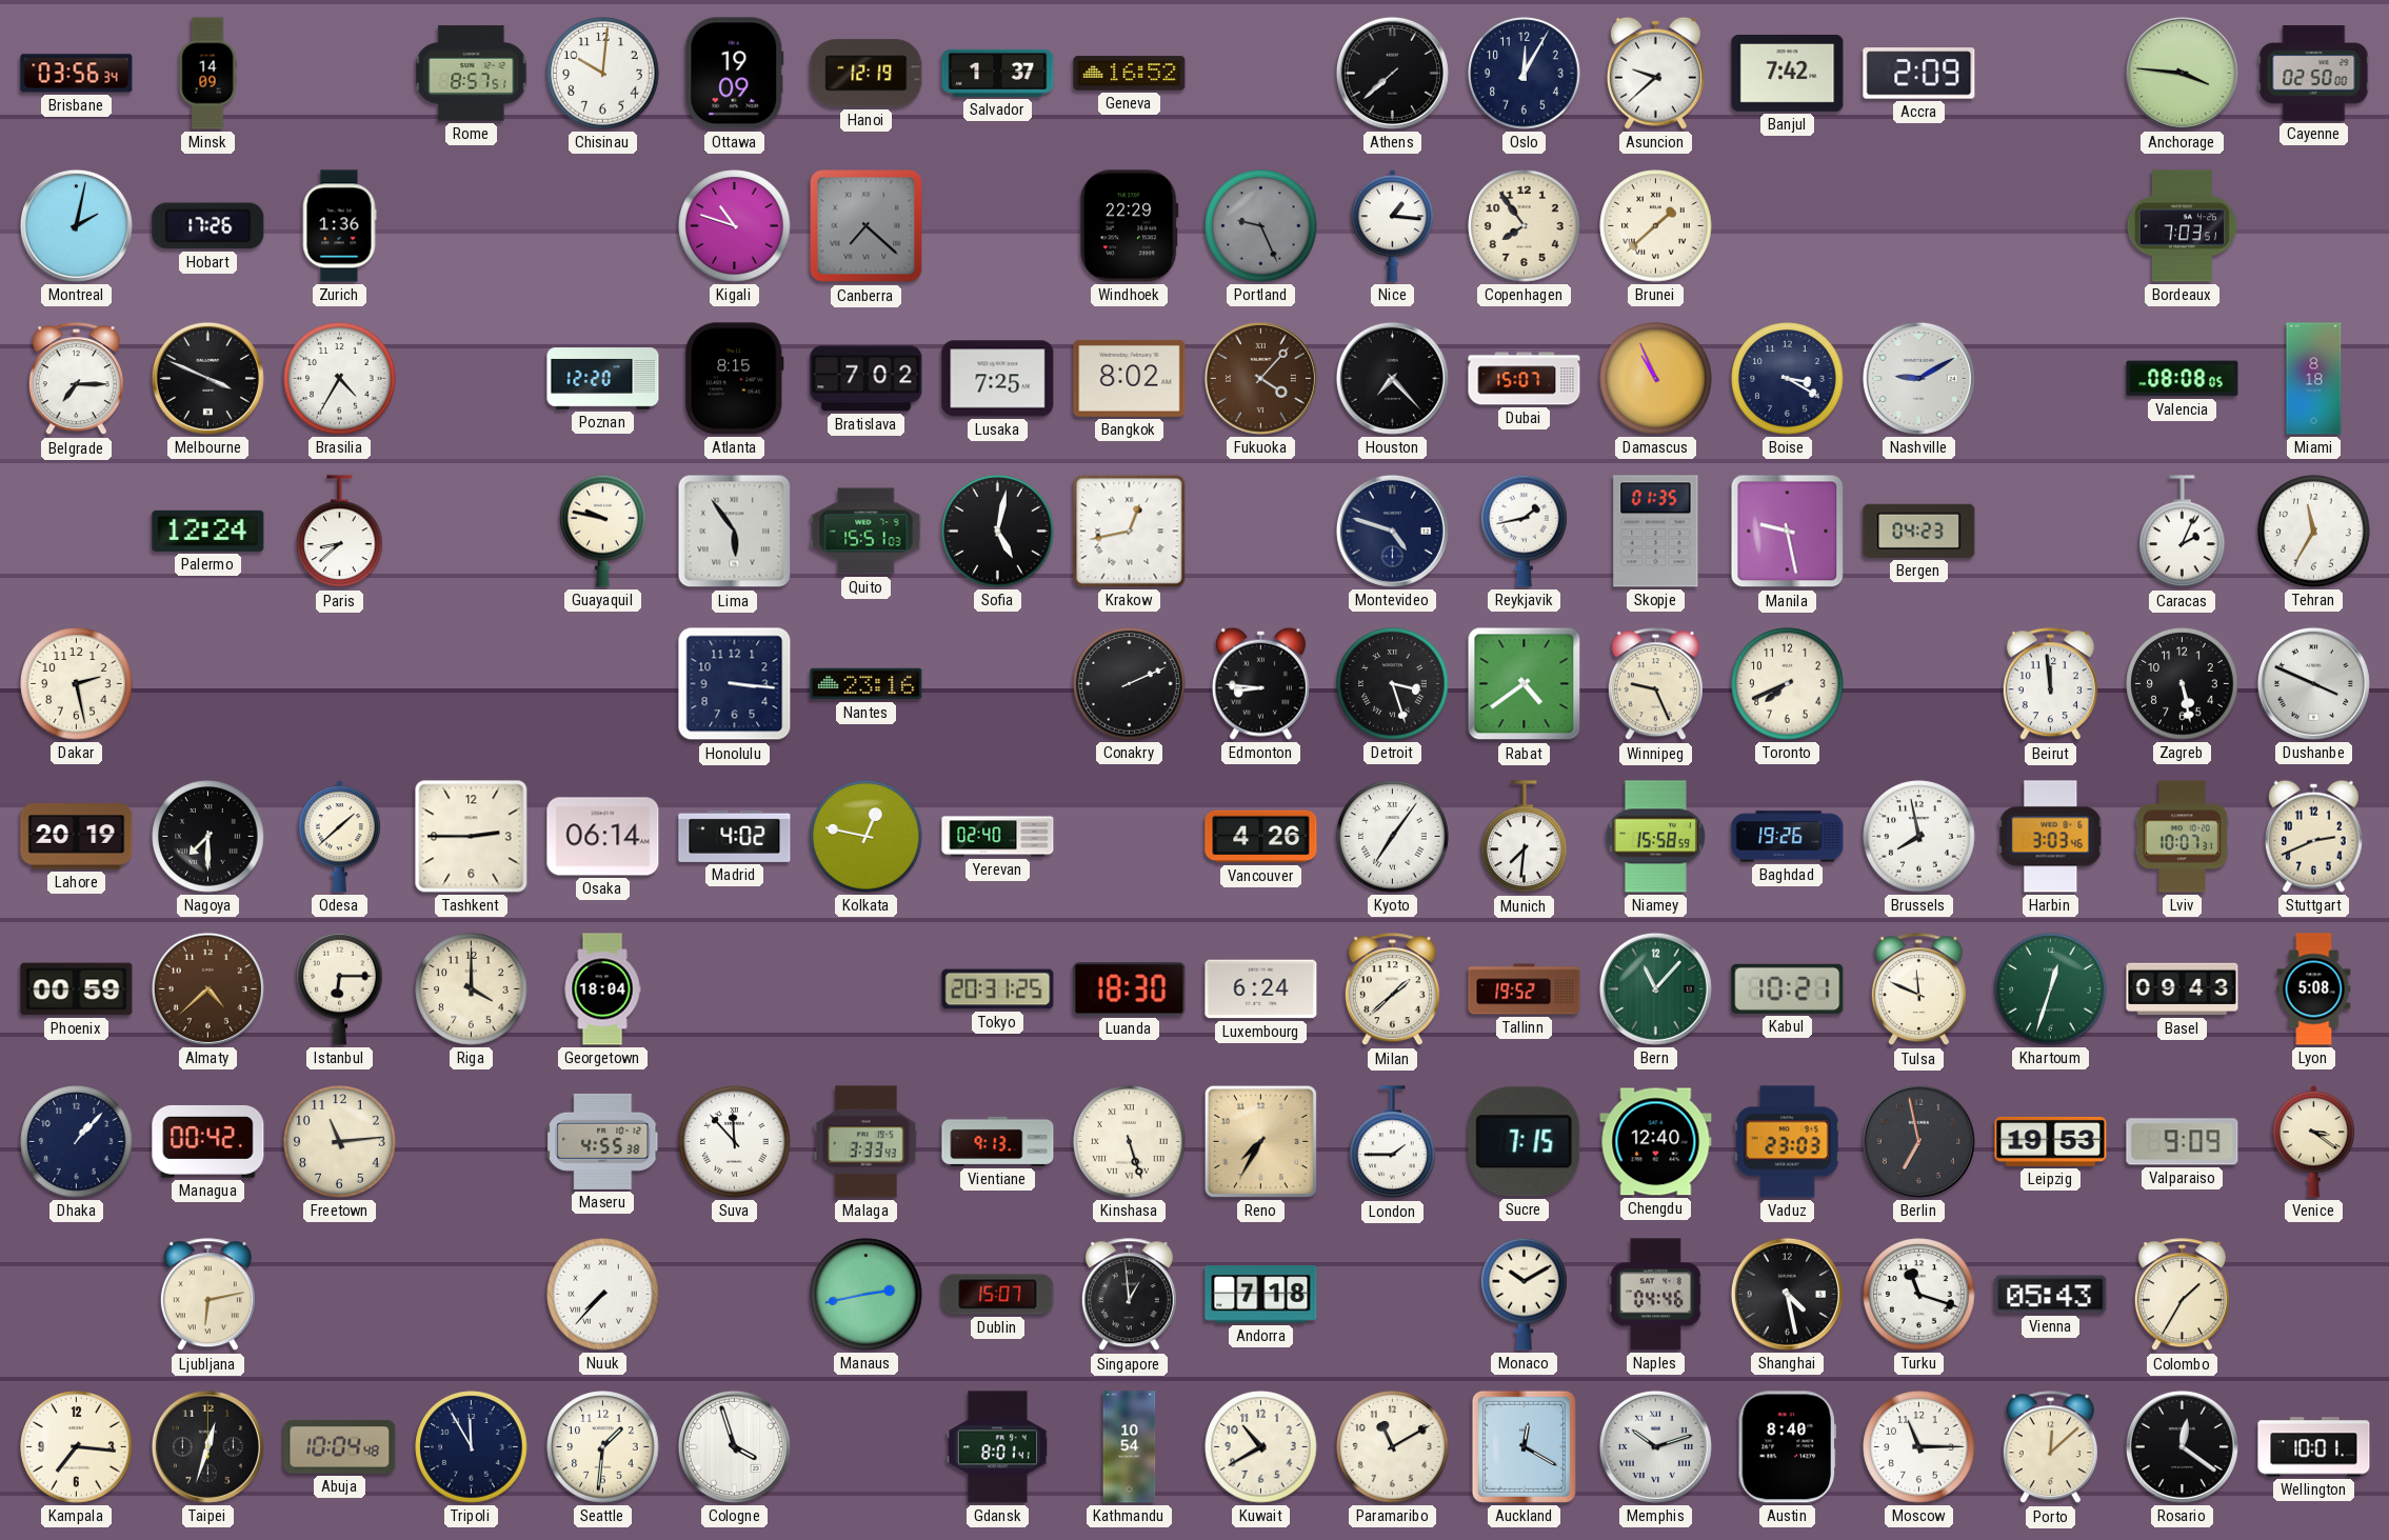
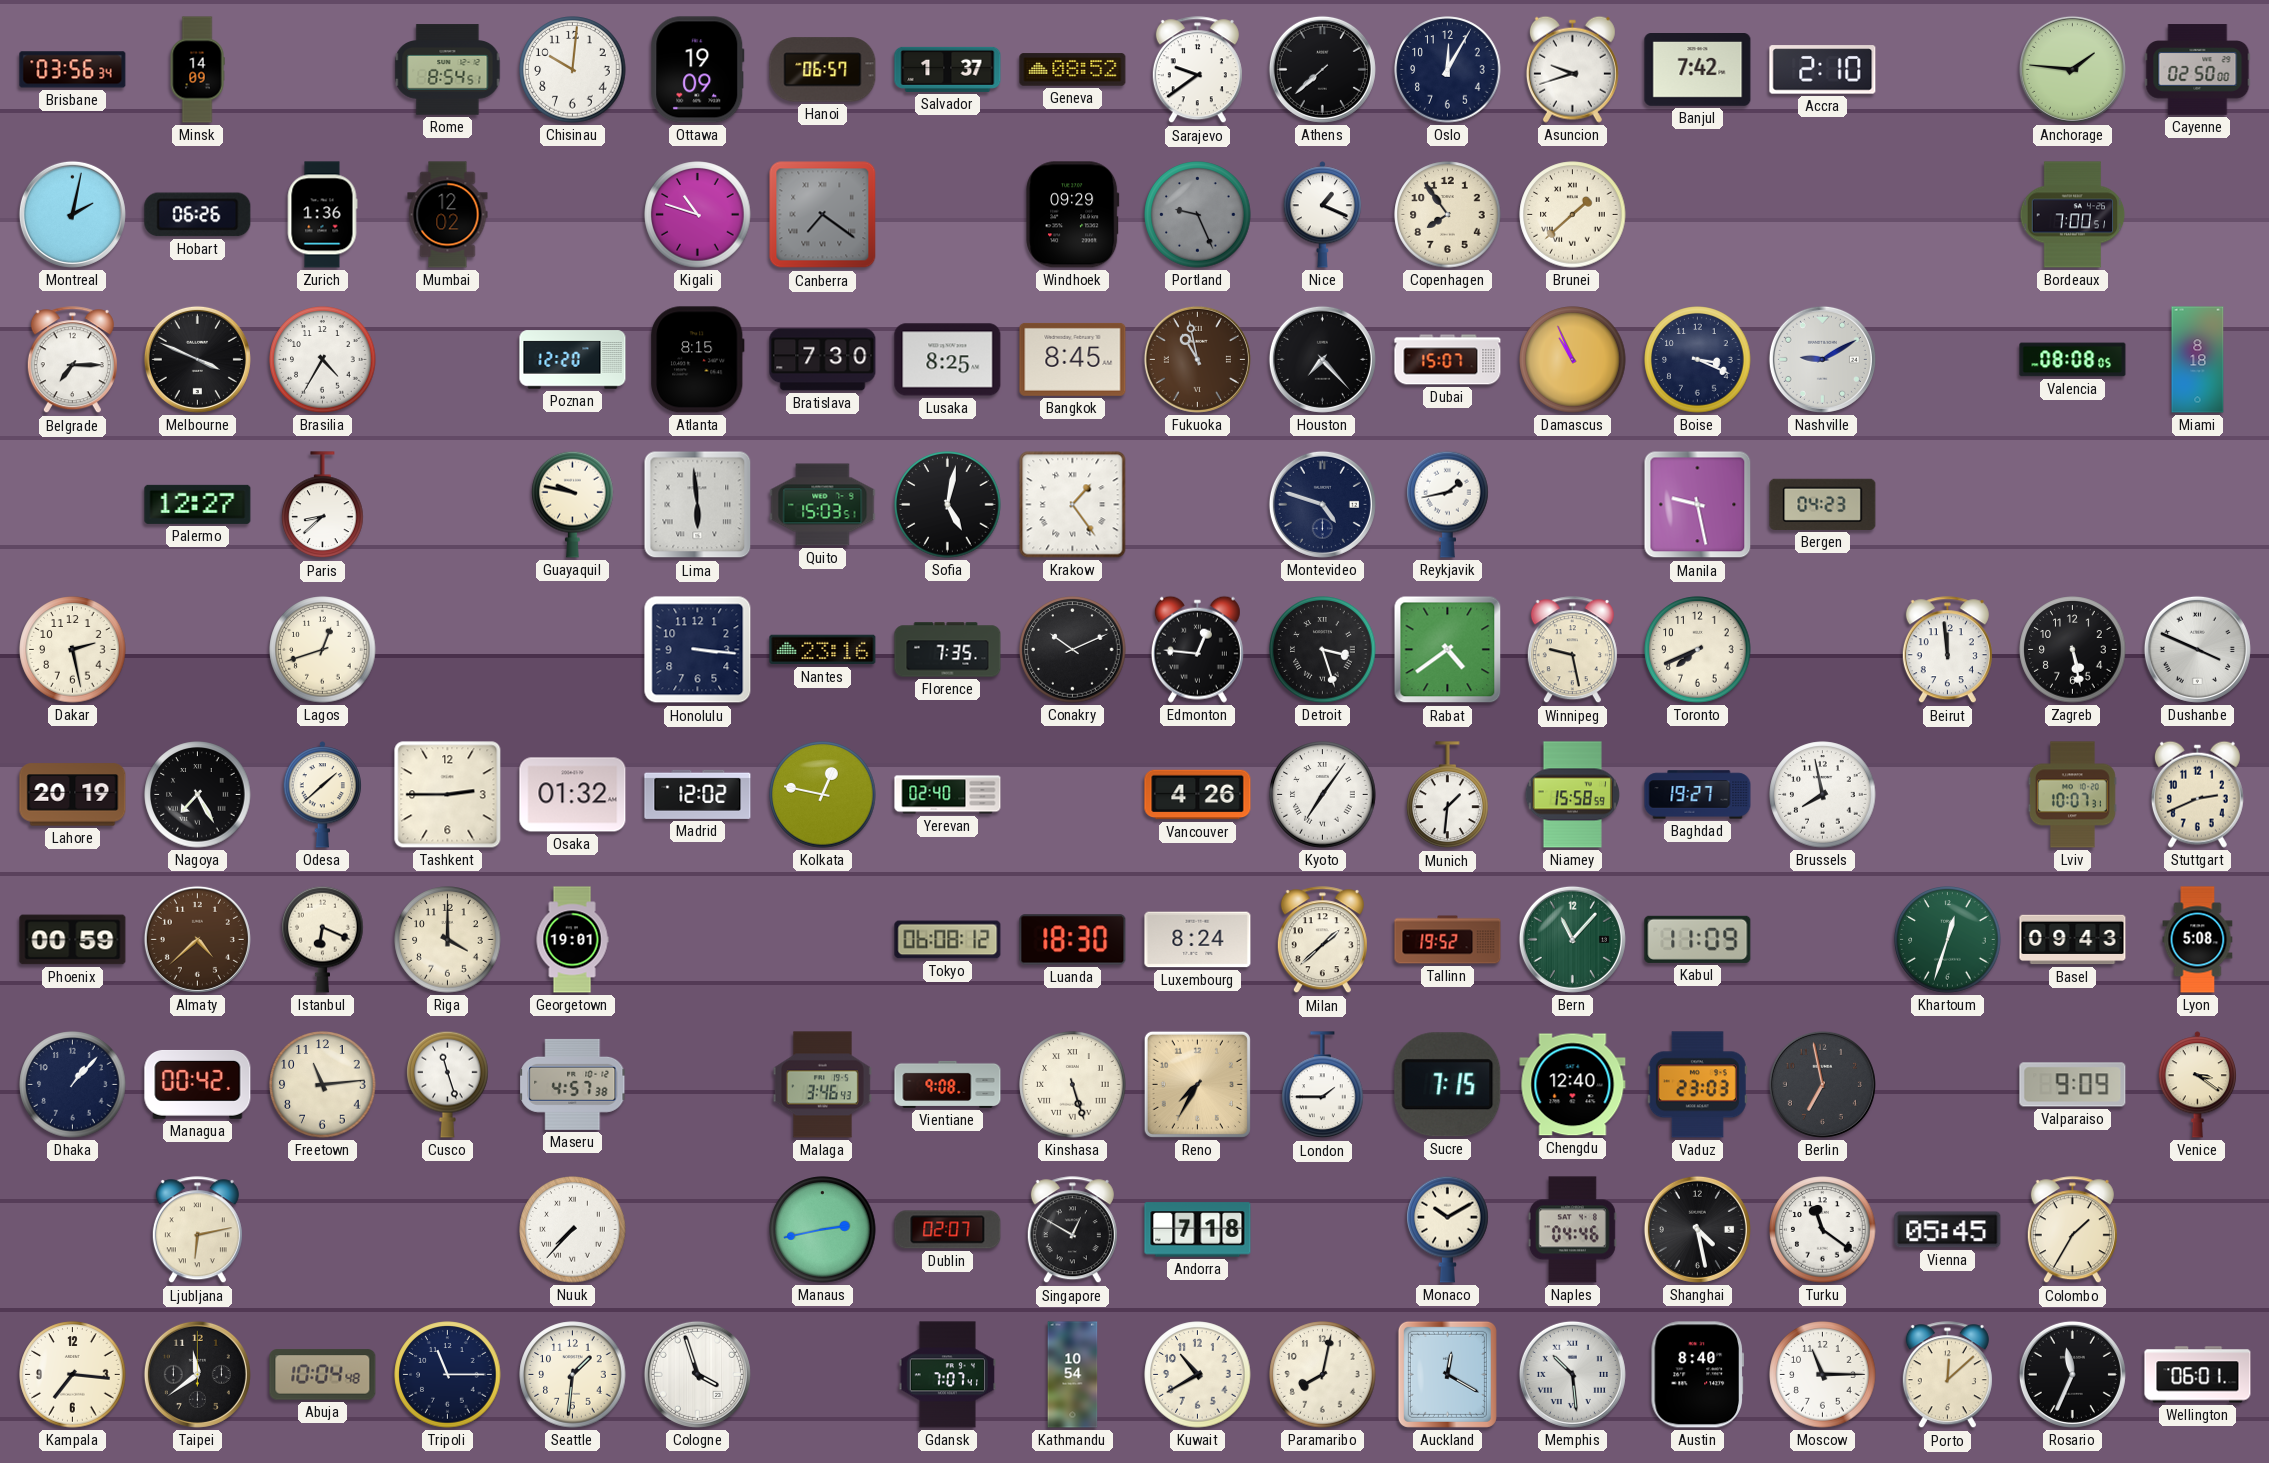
Rome: 8:57 -> 8:54
Hanoi: 12:19 -> 06:57
Geneva: 16:52 -> 08:52
Sarajevo: none -> 9:39
Asuncion: 9:38 -> 9:42
Accra: 2:09 -> 2:10
Anchorage: 3:46 -> 1:46
Hobart: 17:26 -> 06:26
Mumbai: none -> 12:02
Canberra: 7:22 -> 7:21
Windhoek: 22:29 -> 09:29
Nice: 1:16 -> 1:19
Bordeaux: 7:03 -> 7:00
Bratislava: 7:02 -> 7:30
Lusaka: 7:25 -> 8:25
Bangkok: 8:02 -> 8:45
Fukuoka: 4:07 -> 10:58
Boise: 3:20 -> 3:19
Palermo: 12:24 -> 12:27
Lima: 5:54 -> 5:59
Quito: 15:51 -> 15:03
Krakow: 12:43 -> 1:24
Skopje: 01:35 -> none
Caracas: 2:04 -> none
Tehran: 11:35 -> none
Lagos: none -> 12:42
Florence: none -> 7:35
Conakry: 2:11 -> 10:11
Edmonton: 8:46 -> 12:46
Winnipeg: 9:26 -> 9:28
Nagoya: 7:30 -> 7:25
Osaka: 06:14 -> 01:32
Madrid: 4:02 -> 12:02
Munich: 7:31 -> 1:31
Baghdad: 19:26 -> 19:27
Harbin: 3:03 -> none
Istanbul: 6:15 -> 6:19
Georgetown: 18:04 -> 19:01
Tokyo: 20:31 -> 06:08
Luxembourg: 6:24 -> 8:24
Kabul: 10:21 -> 11:09
Tulsa: 11:49 -> none
Cusco: none -> 11:27
Maseru: 4:55 -> 4:57
Suva: 11:53 -> none
Malaga: 3:33 -> 3:46
Vientiane: 9:13 -> 9:08
Leipzig: 19:53 -> none
Dublin: 15:07 -> 02:07
Singapore: 12:59 -> 12:50
Turku: 11:18 -> 11:21
Vienna: 05:43 -> 05:45
Taipei: 12:33 -> 11:39
Tripoli: 11:55 -> 11:15
Gdansk: 8:01 -> 7:07
Paramaribo: 11:10 -> 8:02
Memphis: 10:12 -> 10:29
Rosario: 12:21 -> 11:34
Wellington: 10:01 -> 06:01
